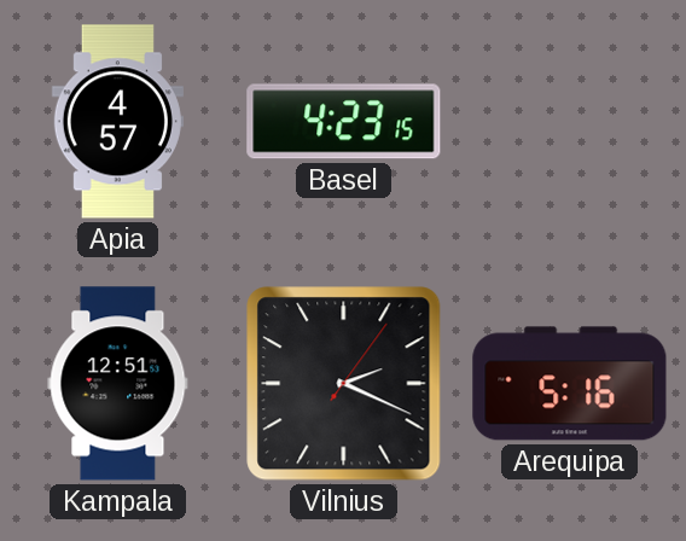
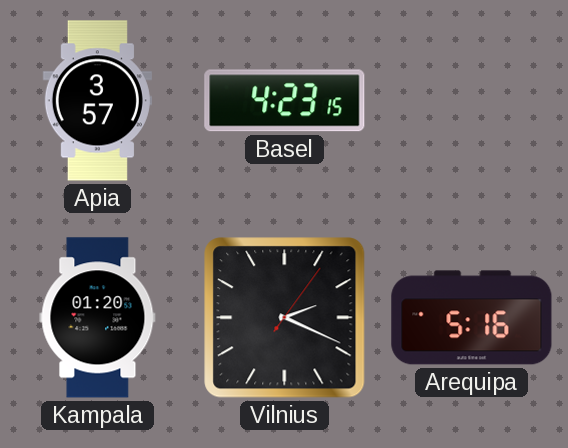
Apia: 4:57 -> 3:57
Kampala: 12:51 -> 01:20
